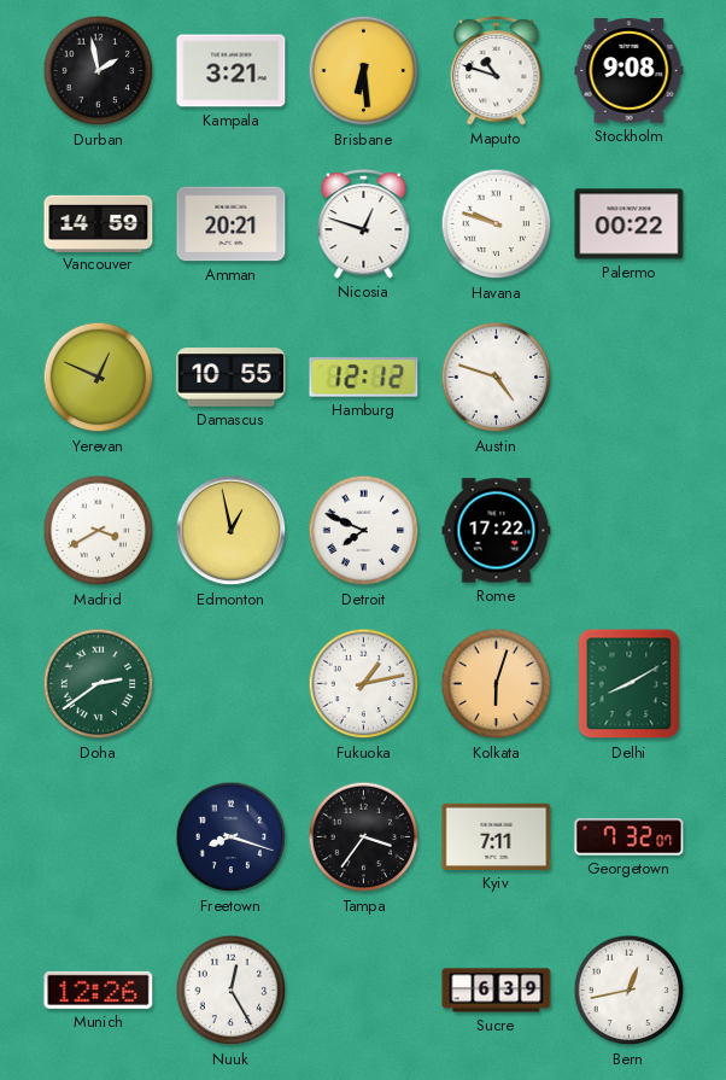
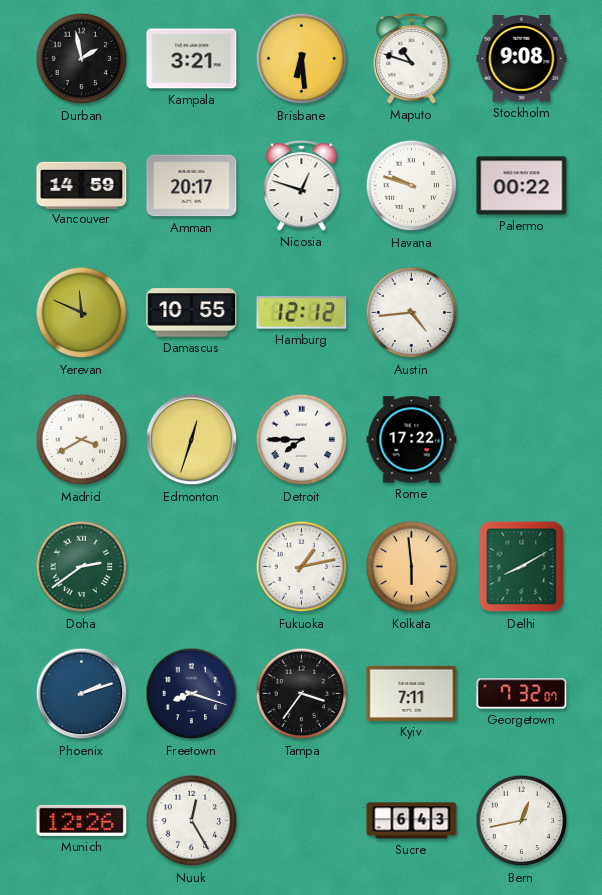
Amman: 20:21 -> 20:17
Yerevan: 12:49 -> 11:49
Austin: 4:48 -> 4:44
Edmonton: 12:58 -> 12:33
Detroit: 7:49 -> 7:45
Kolkata: 6:03 -> 5:59
Phoenix: none -> 2:12
Sucre: 6:39 -> 6:43
